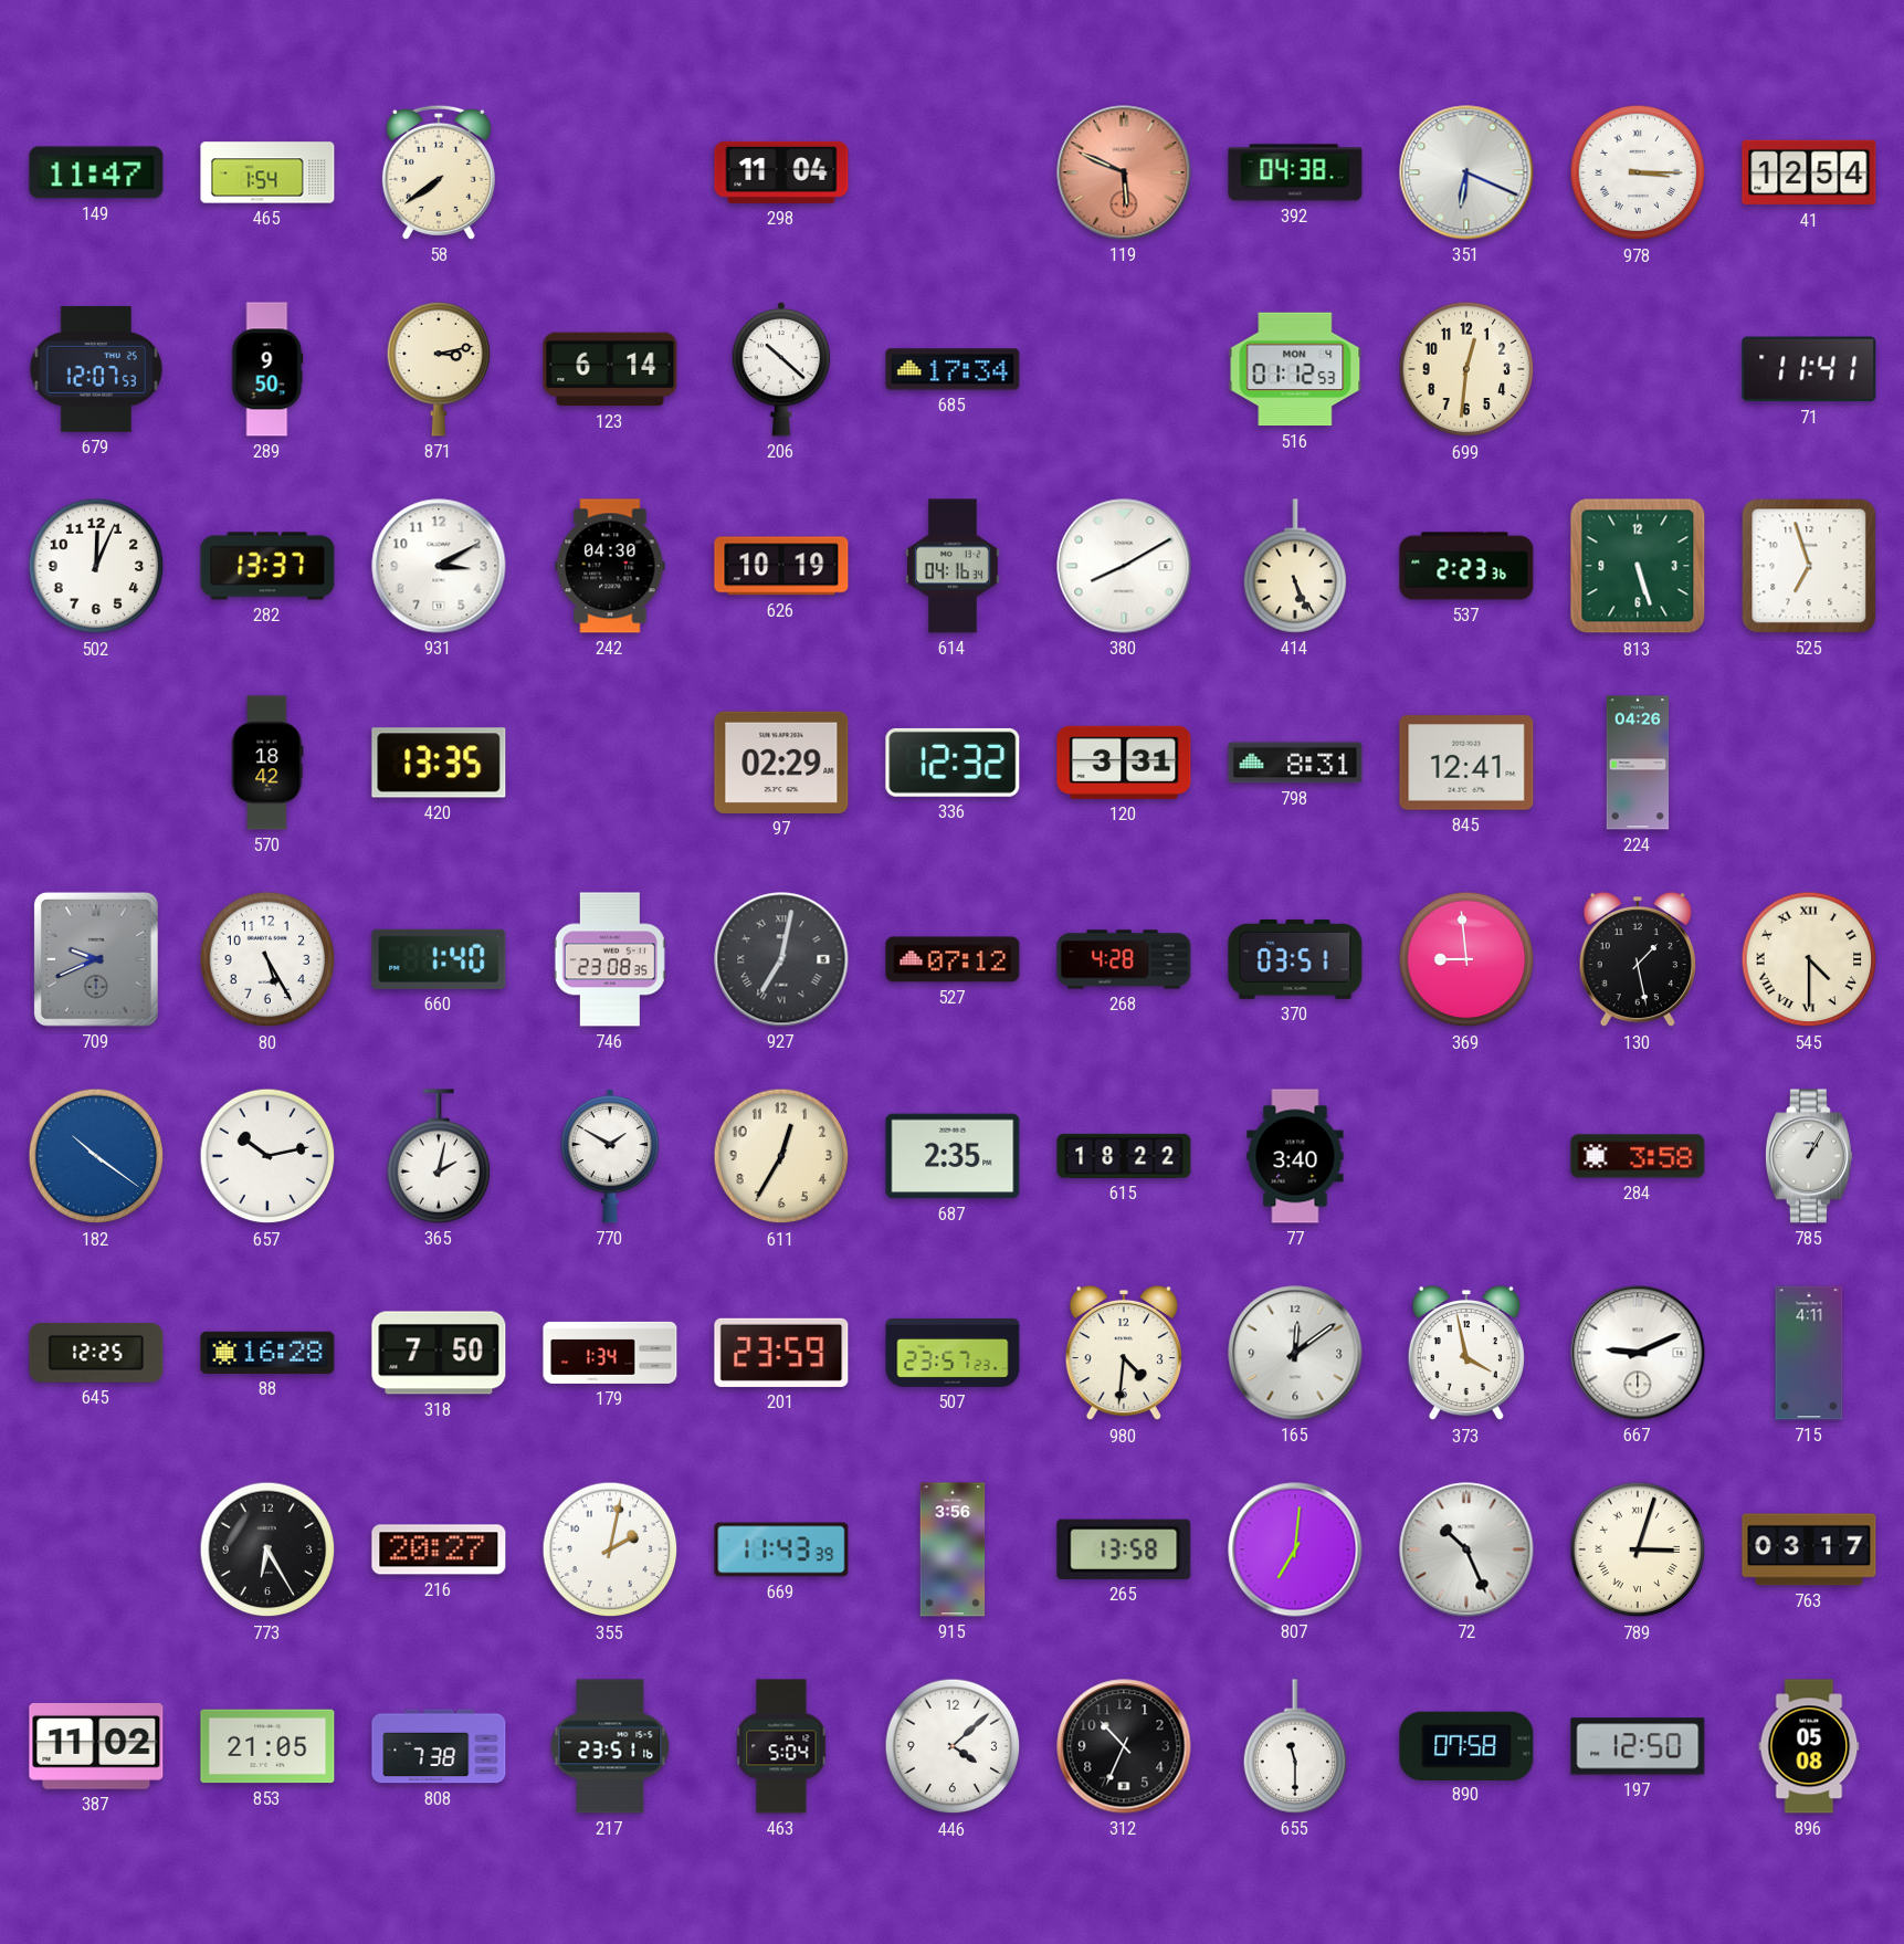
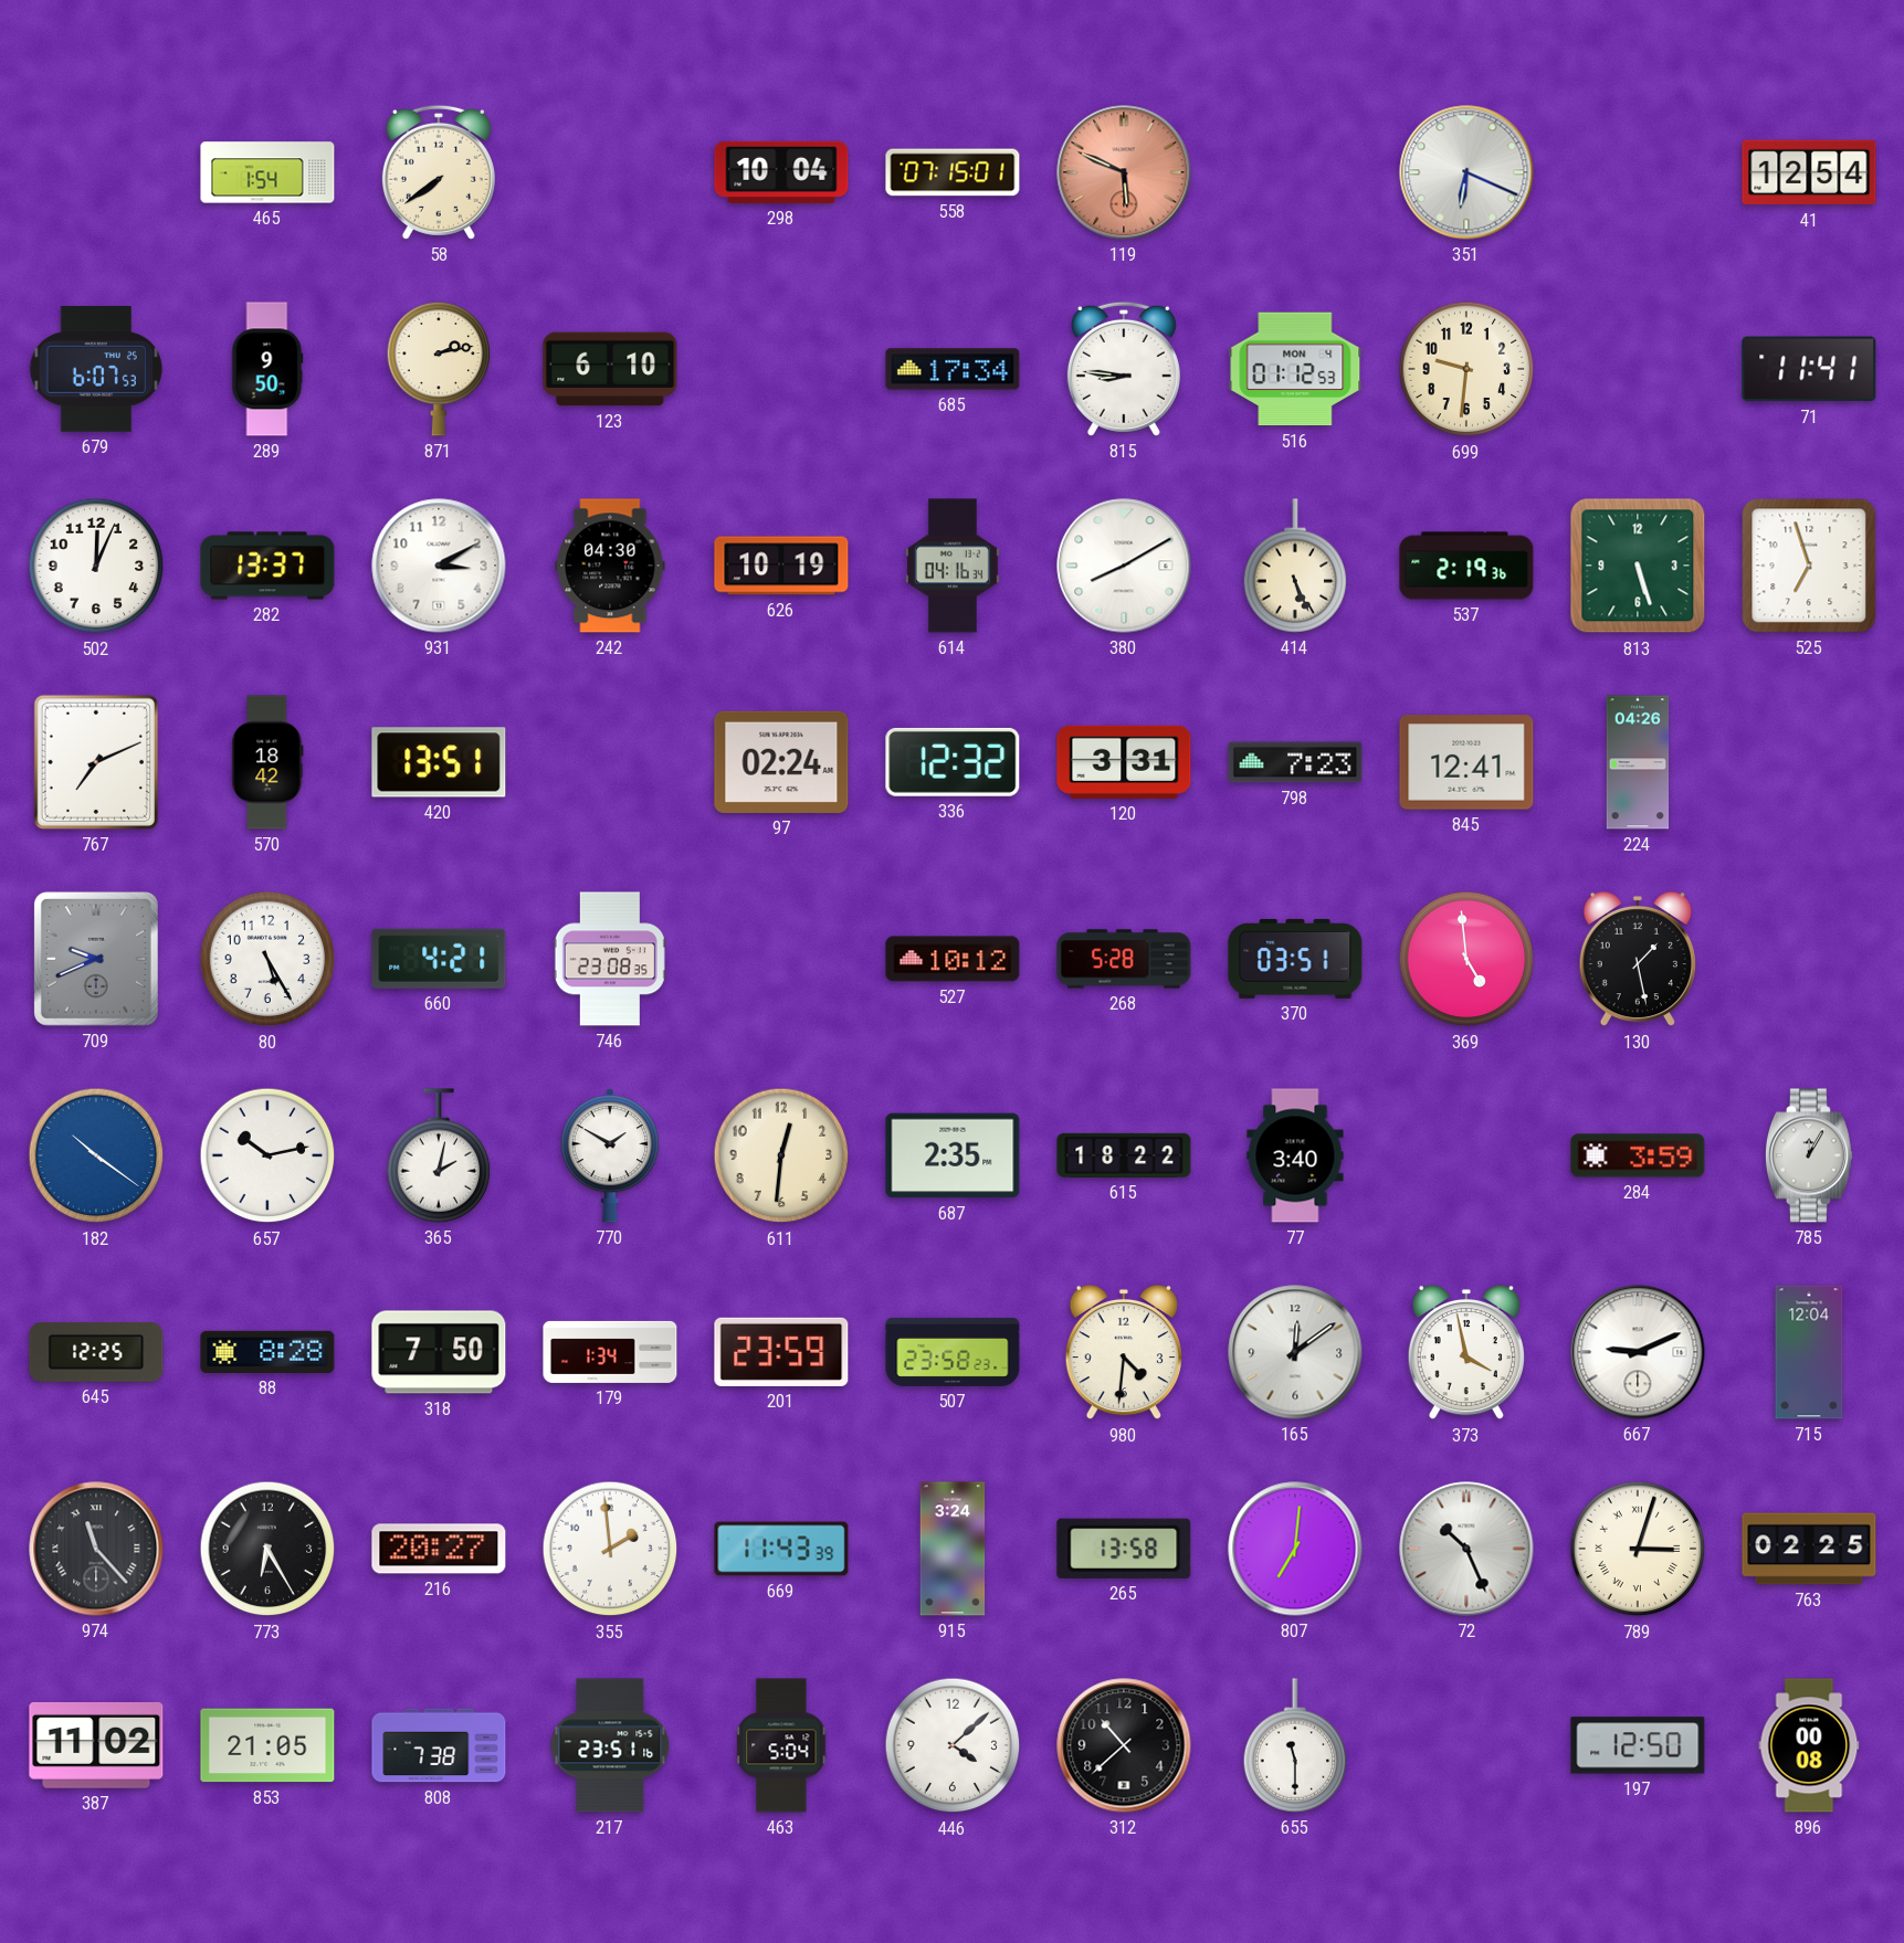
149: 11:47 -> none
298: 11:04 -> 10:04
558: none -> 07:15
392: 04:38 -> none
978: 3:15 -> none
679: 12:07 -> 6:07
871: 3:13 -> 2:13
123: 6:14 -> 6:10
206: 10:22 -> none
815: none -> 8:46
699: 12:31 -> 9:31
537: 2:23 -> 2:19
767: none -> 7:11
420: 13:35 -> 13:51
97: 02:29 -> 02:24
798: 8:31 -> 7:23
660: 1:40 -> 4:21
927: 7:02 -> none
527: 07:12 -> 10:12
268: 4:28 -> 5:28
369: 8:59 -> 4:59
545: 4:30 -> none
611: 12:35 -> 12:31
284: 3:58 -> 3:59
785: 1:05 -> 12:05
88: 16:28 -> 8:28
507: 23:57 -> 23:58
715: 4:11 -> 12:04
974: none -> 11:23
355: 2:02 -> 1:59
915: 3:56 -> 3:24
763: 03:17 -> 02:25
312: 10:34 -> 10:38
890: 07:58 -> none
896: 05:08 -> 00:08
